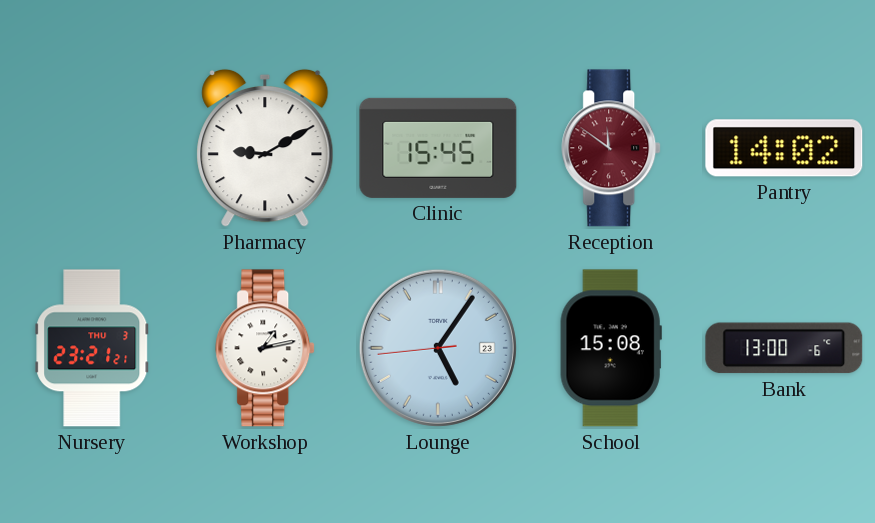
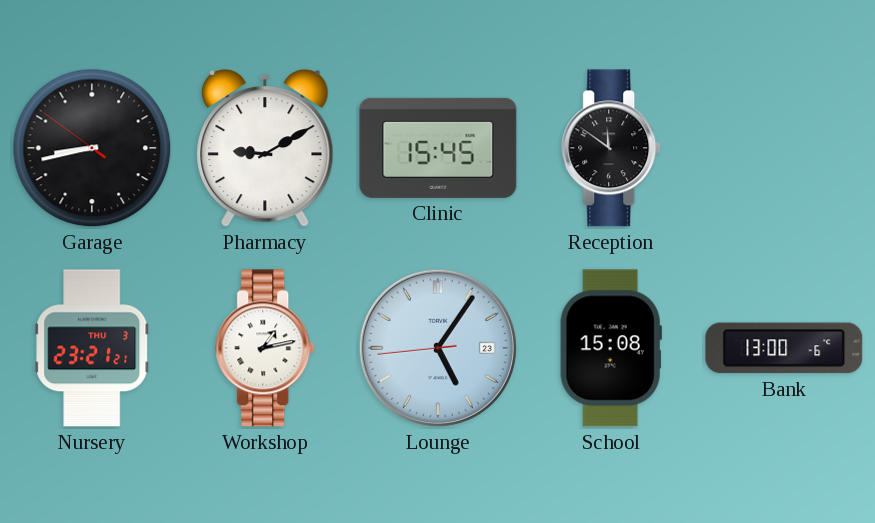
Garage: none -> 8:42
Reception dial: burgundy -> black
Pantry: 14:02 -> none
